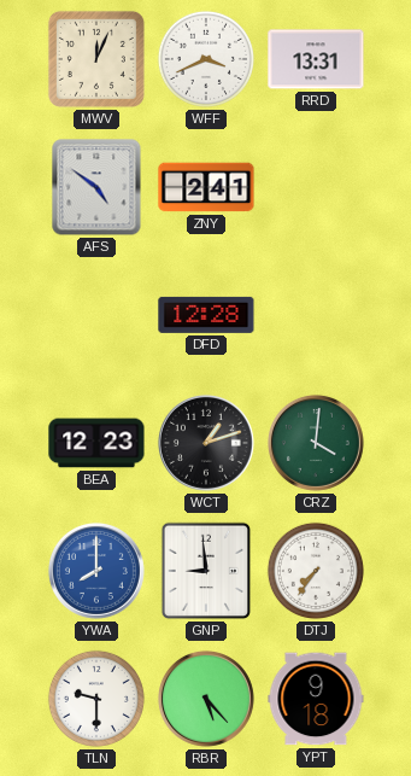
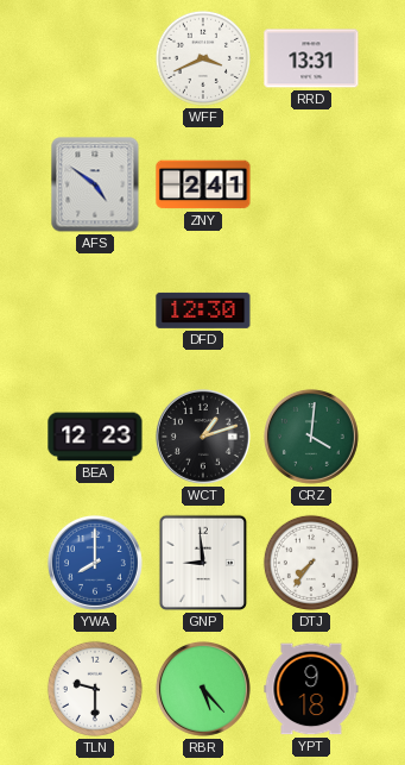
MWV: 12:04 -> none
DFD: 12:28 -> 12:30
